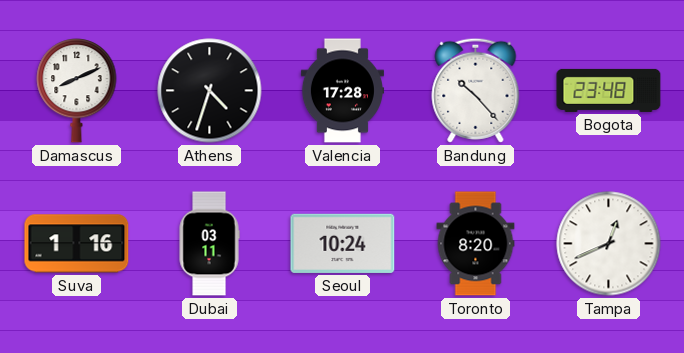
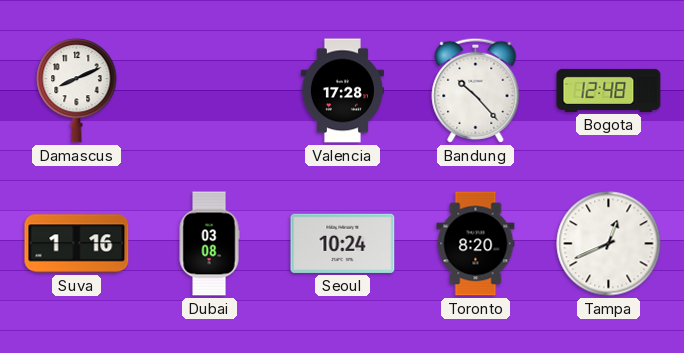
Athens: 4:33 -> none
Bogota: 23:48 -> 12:48
Dubai: 03:11 -> 03:08
